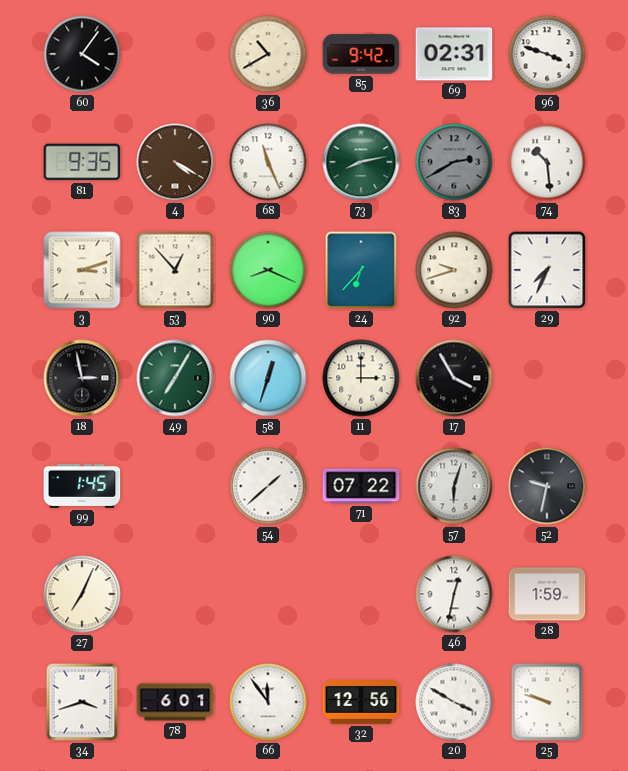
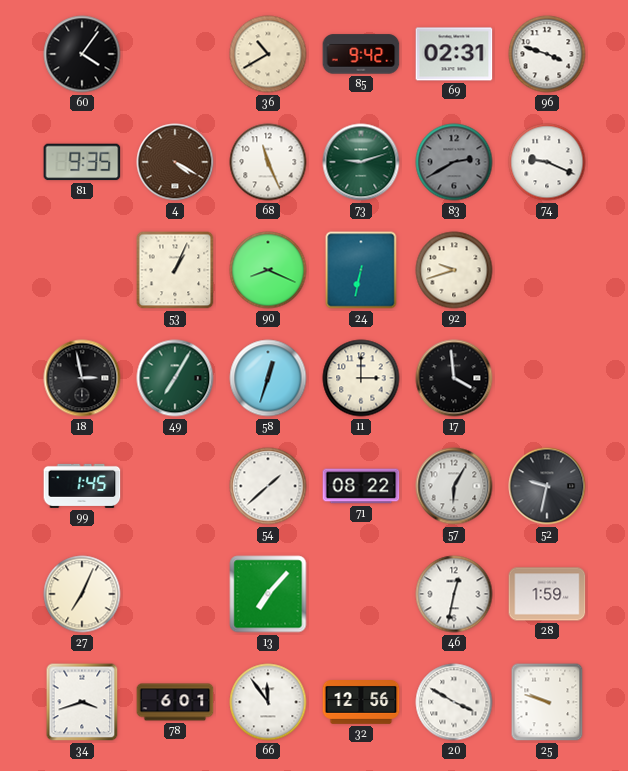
73: 8:13 -> 9:12
74: 10:29 -> 9:19
3: 3:12 -> none
53: 12:53 -> 1:04
24: 6:37 -> 6:32
29: 7:34 -> none
17: 3:55 -> 3:59
71: 07:22 -> 08:22
57: 6:03 -> 6:05
13: none -> 7:07
